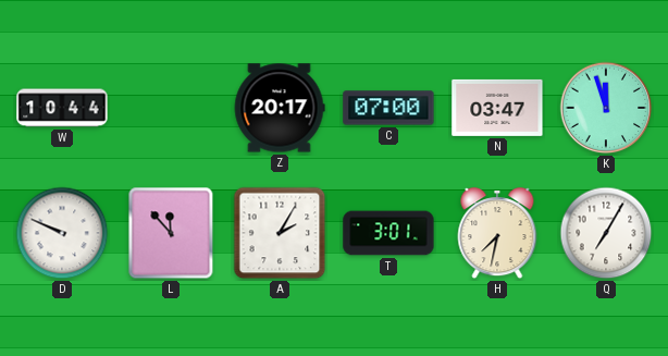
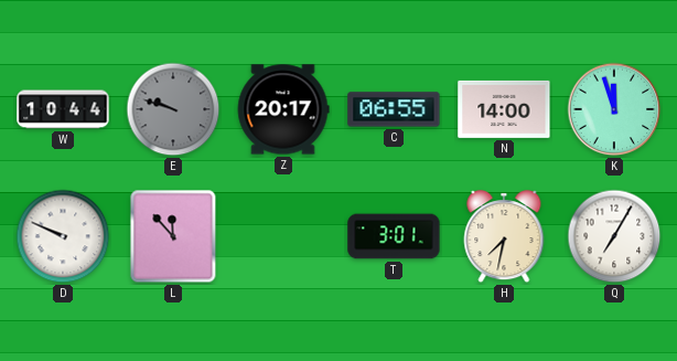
E: none -> 9:48
C: 07:00 -> 06:55
N: 03:47 -> 14:00
A: 2:05 -> none
